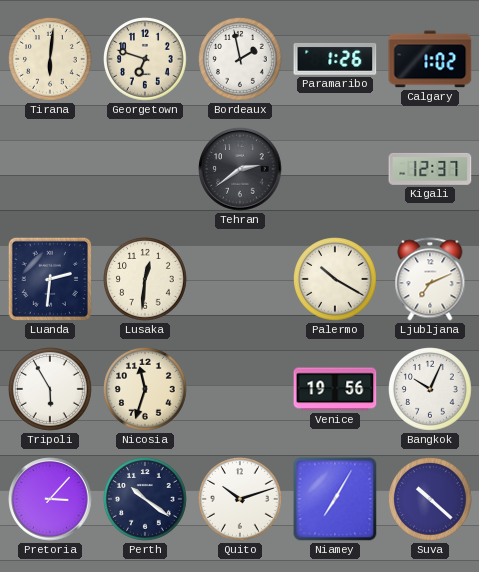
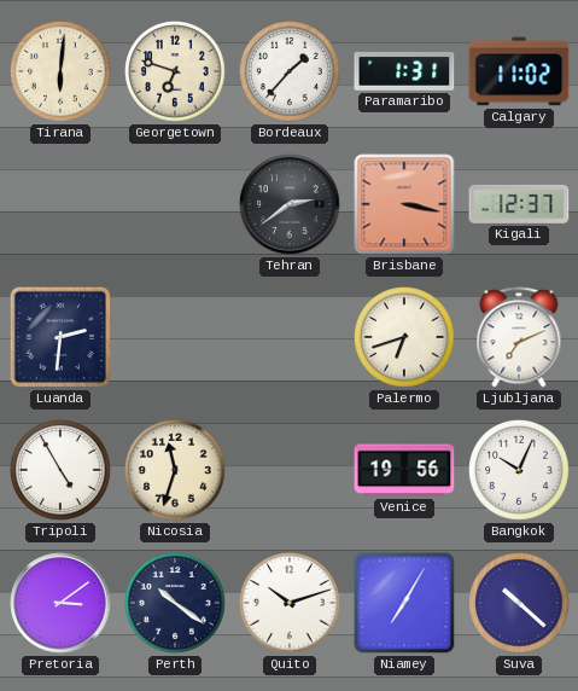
Bordeaux: 1:58 -> 1:37
Paramaribo: 1:26 -> 1:31
Calgary: 1:02 -> 11:02
Brisbane: none -> 3:17
Lusaka: 12:31 -> none
Palermo: 10:20 -> 6:42
Tripoli: 5:55 -> 4:55
Pretoria: 3:07 -> 3:09
